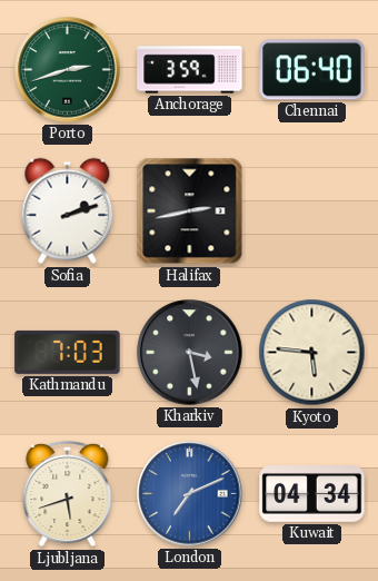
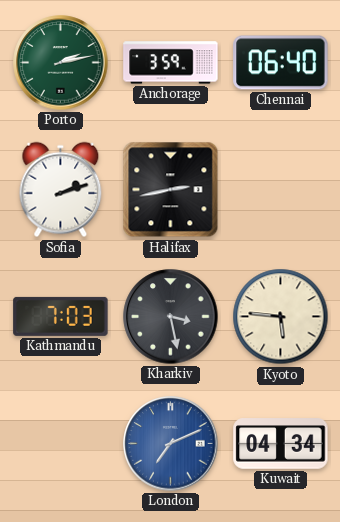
Porto: 2:42 -> 2:13
Ljubljana: 5:42 -> none
